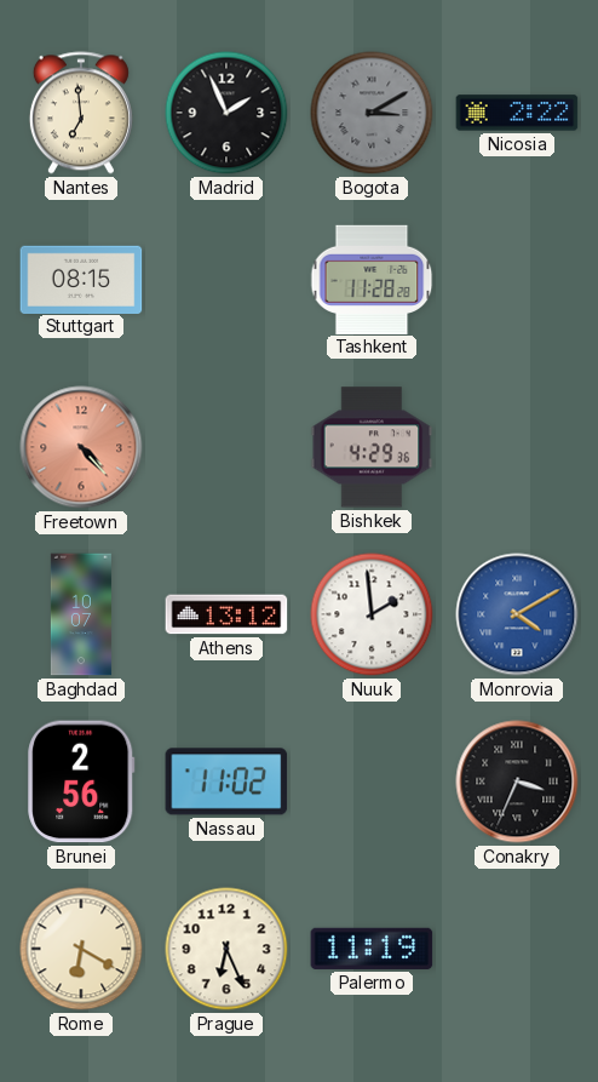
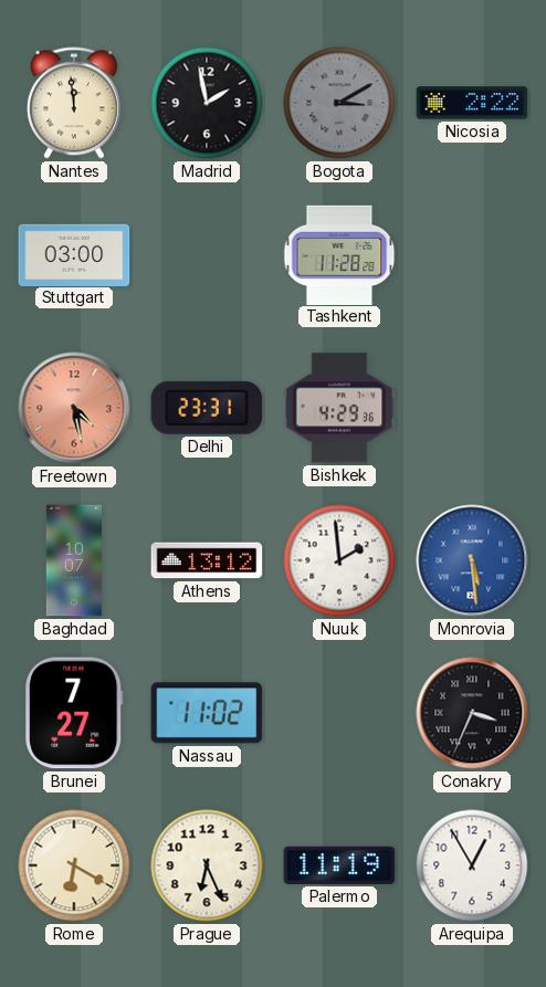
Nantes: 6:59 -> 11:59
Madrid: 1:56 -> 1:58
Stuttgart: 08:15 -> 03:00
Freetown: 4:23 -> 4:28
Delhi: none -> 23:31
Monrovia: 4:10 -> 5:29
Brunei: 2:56 -> 7:27
Arequipa: none -> 12:55
